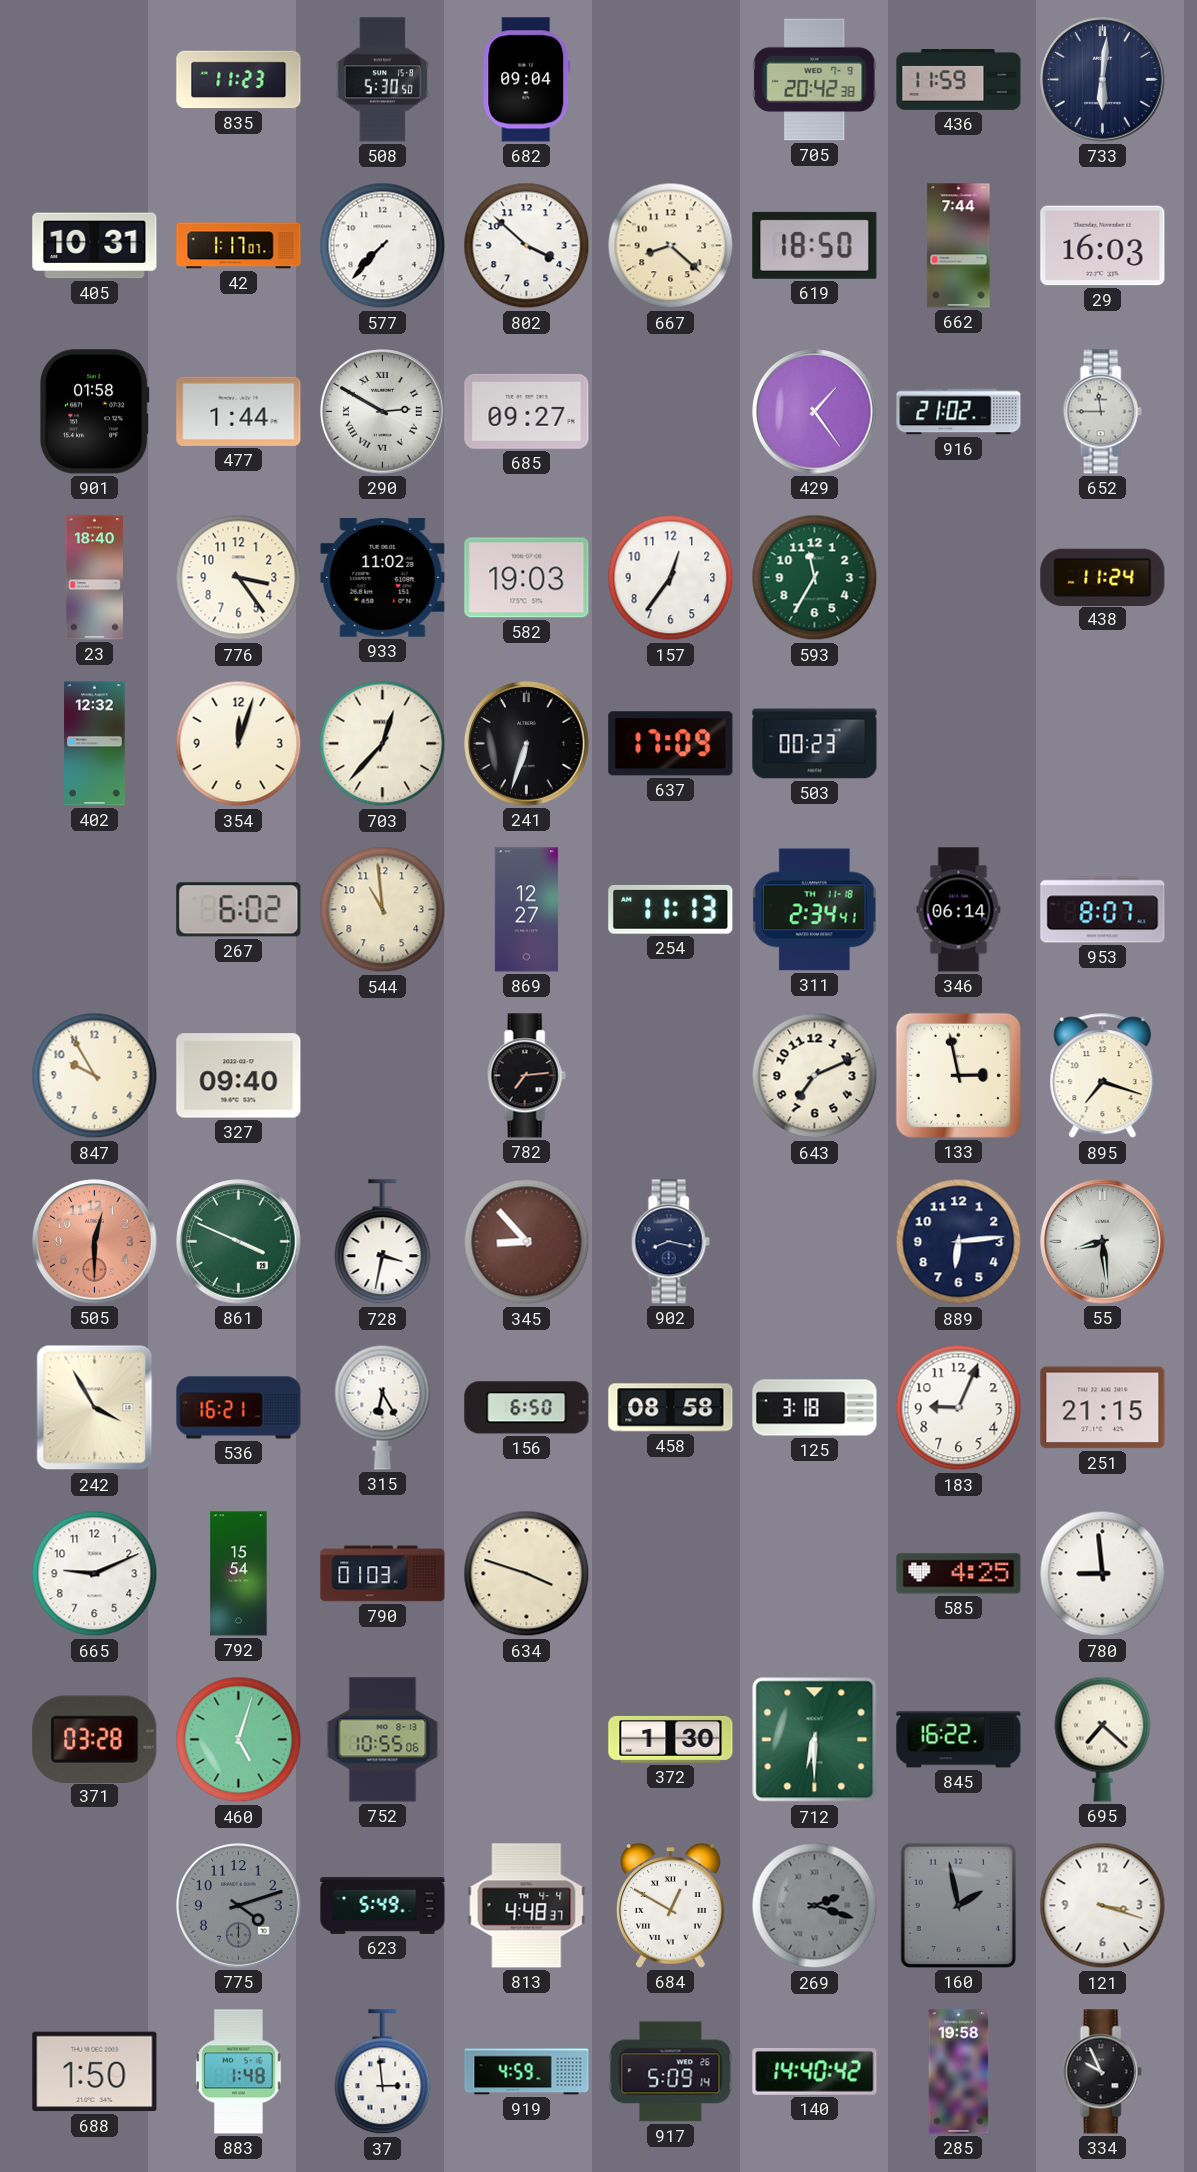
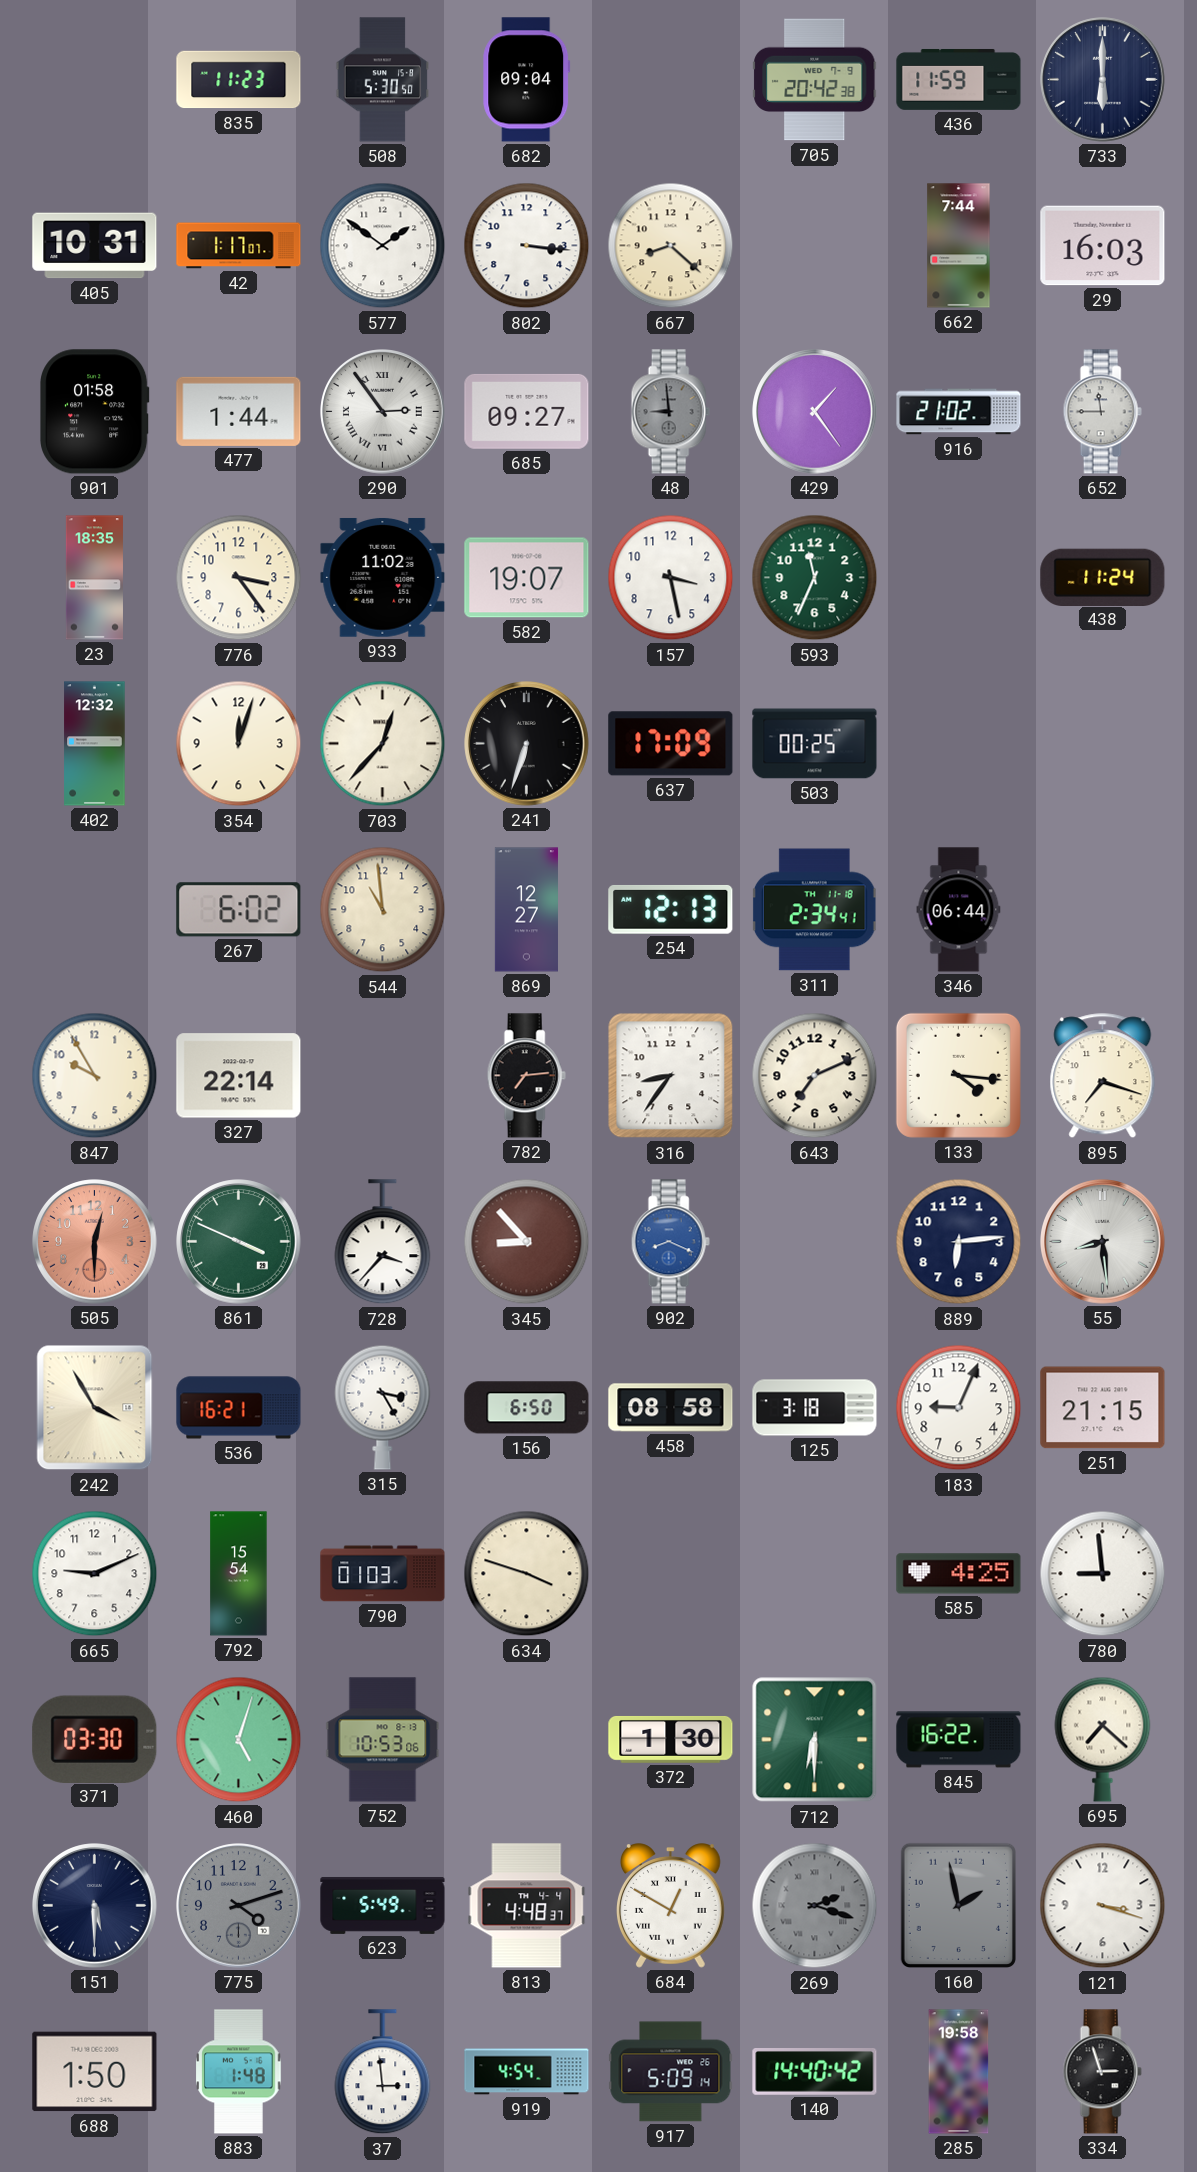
733: 6:01 -> 6:00
577: 7:37 -> 1:51
802: 3:52 -> 3:16
619: 18:50 -> none
290: 2:50 -> 2:54
48: none -> 8:59
23: 18:40 -> 18:35
582: 19:03 -> 19:07
157: 12:36 -> 3:28
593: 11:35 -> 11:34
503: 00:23 -> 00:25
254: 11:13 -> 12:13
346: 06:14 -> 06:44
953: 8:07 -> none
327: 09:40 -> 22:14
316: none -> 8:36
133: 2:58 -> 4:16
728: 3:32 -> 3:37
902: 8:17 -> 8:19
902 dial: navy -> blue
315: 6:25 -> 3:25
371: 03:28 -> 03:30
752: 10:55 -> 10:53
151: none -> 5:30
919: 4:59 -> 4:54
334: 9:56 -> 2:57
